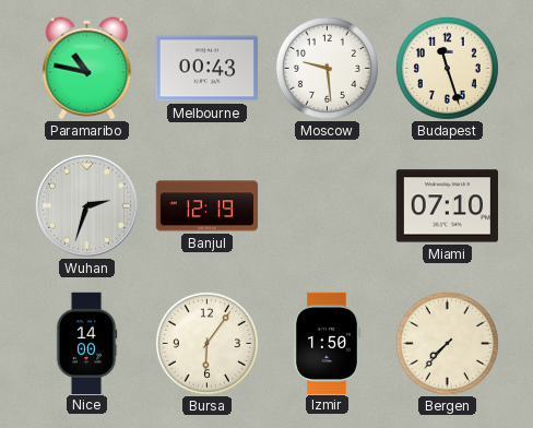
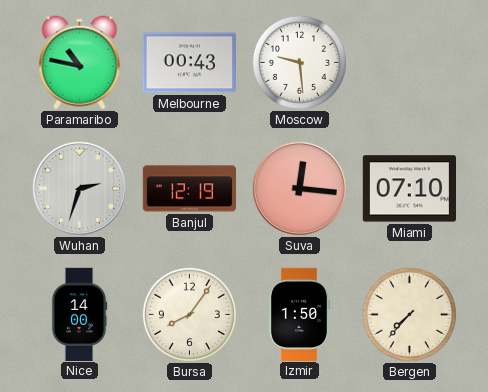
Budapest: 11:27 -> none
Suva: none -> 12:16
Bursa: 6:06 -> 8:06
